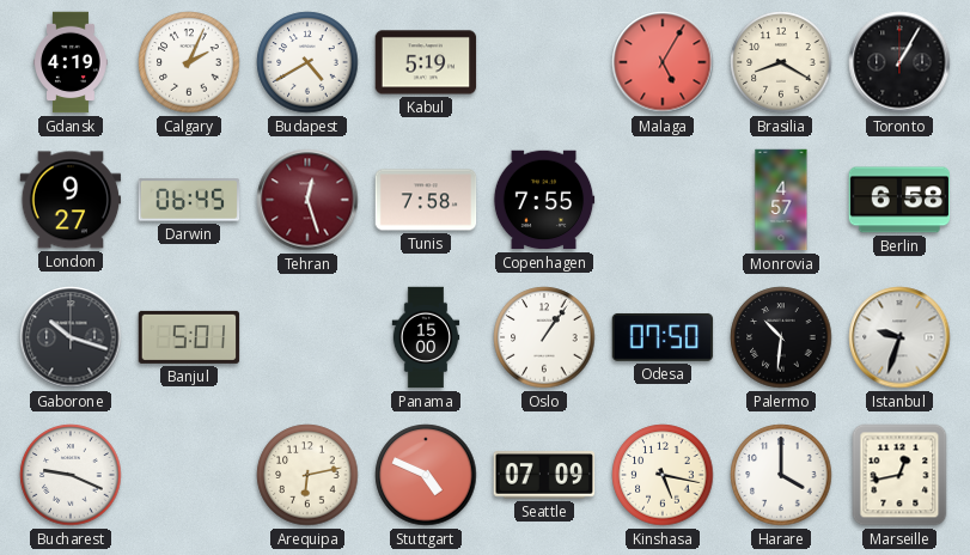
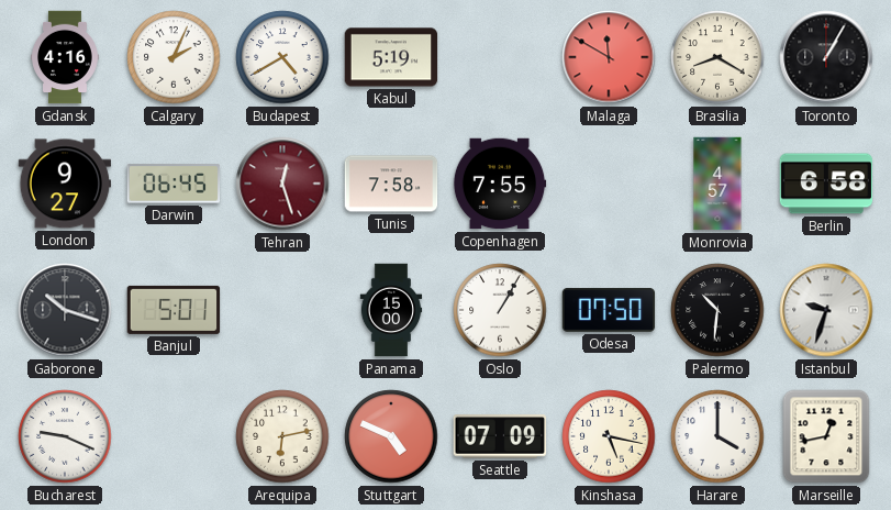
Gdansk: 4:19 -> 4:16
Malaga: 5:05 -> 11:50
Oslo: 1:06 -> 1:05
